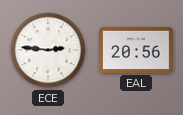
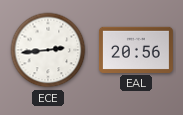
ECE: 2:46 -> 2:44
